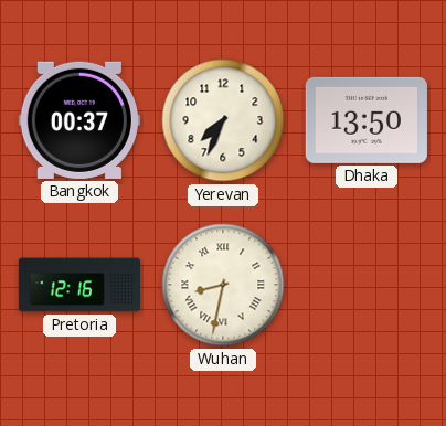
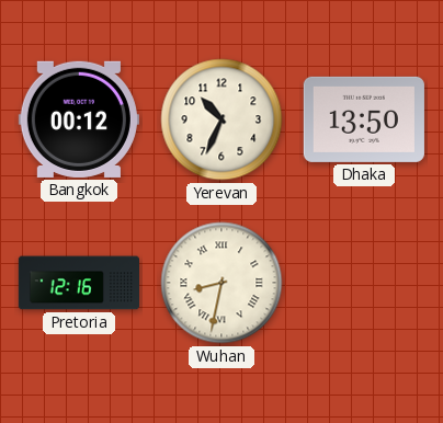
Bangkok: 00:37 -> 00:12
Yerevan: 7:34 -> 10:34
